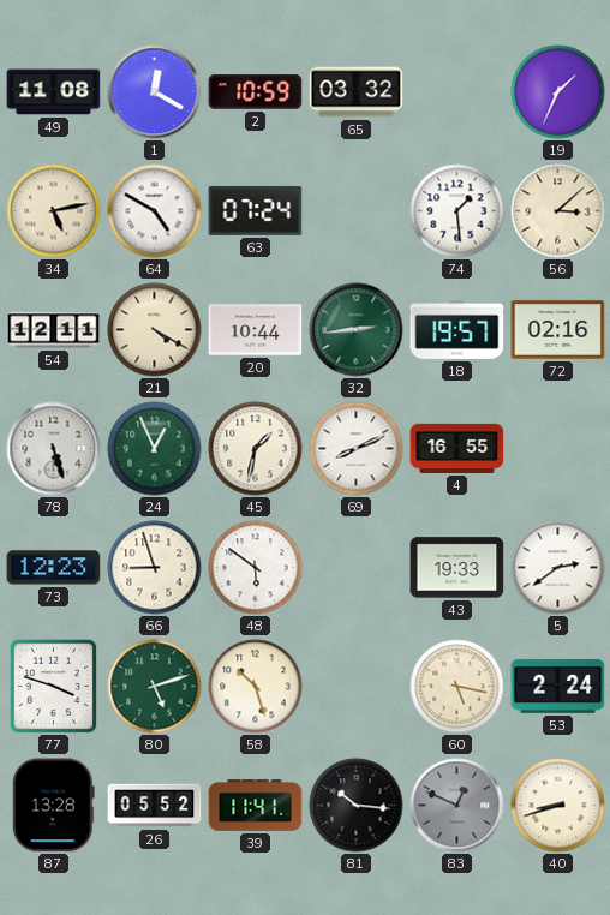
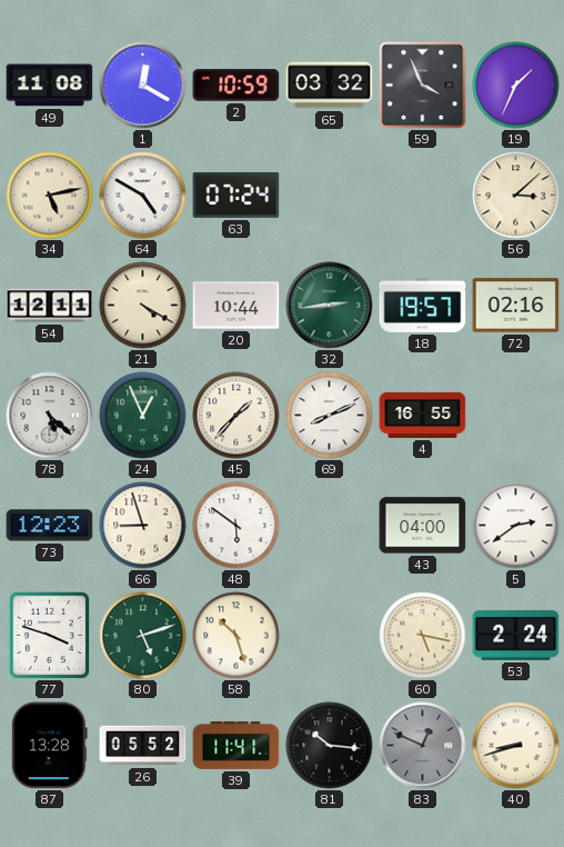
59: none -> 3:56
74: 1:29 -> none
78: 5:27 -> 5:22
45: 1:32 -> 1:37
43: 19:33 -> 04:00
